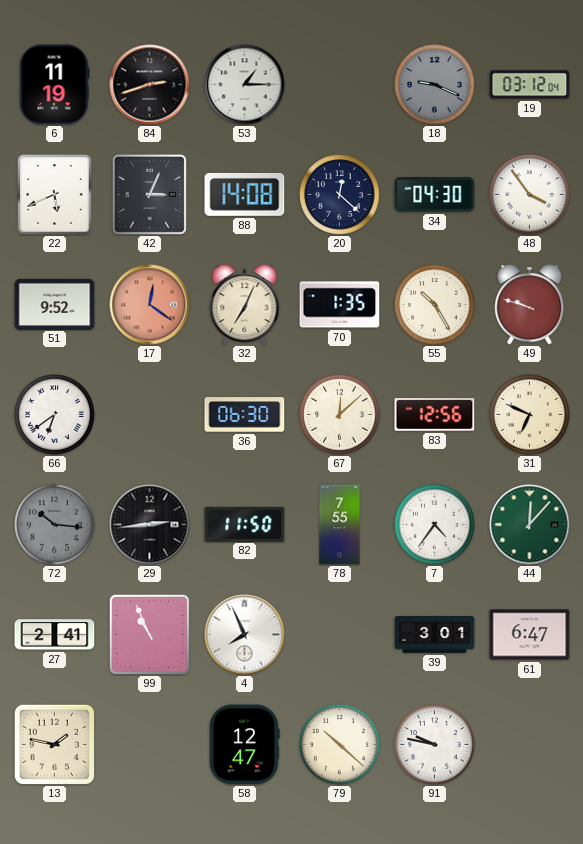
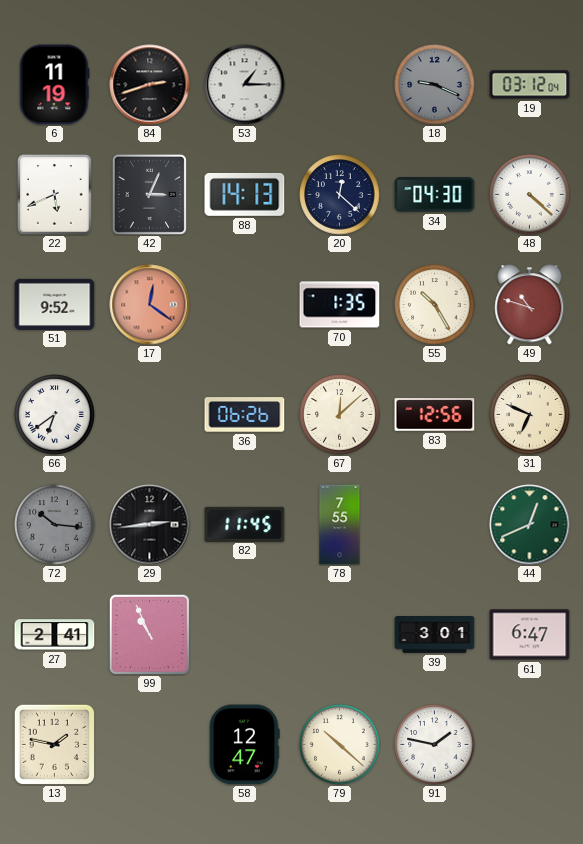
88: 14:08 -> 14:13
48: 3:54 -> 4:22
32: 7:04 -> none
49: 9:48 -> 10:48
36: 06:30 -> 06:26
82: 11:50 -> 11:45
7: 4:36 -> none
44: 12:07 -> 12:41
4: 7:56 -> none
91: 9:47 -> 1:47
